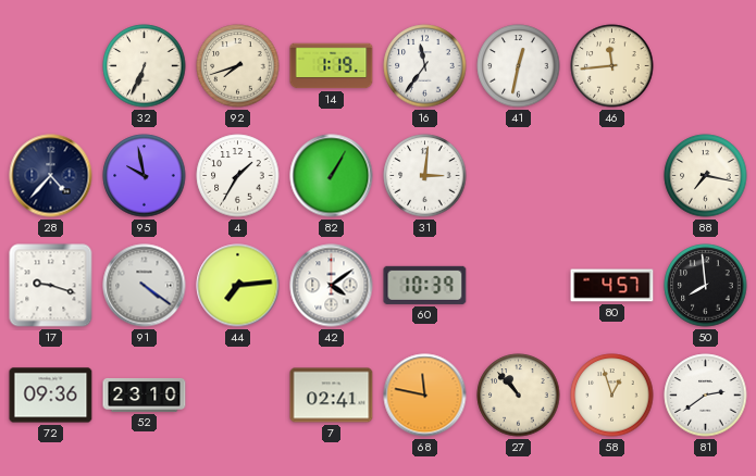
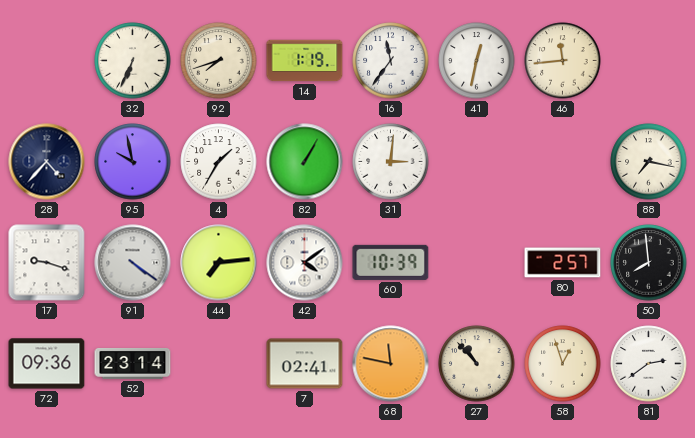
80: 4:57 -> 2:57
52: 23:10 -> 23:14
